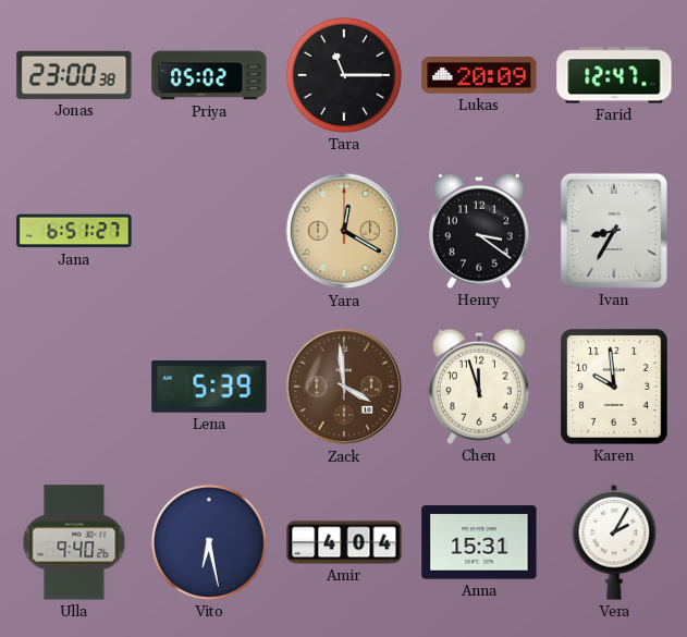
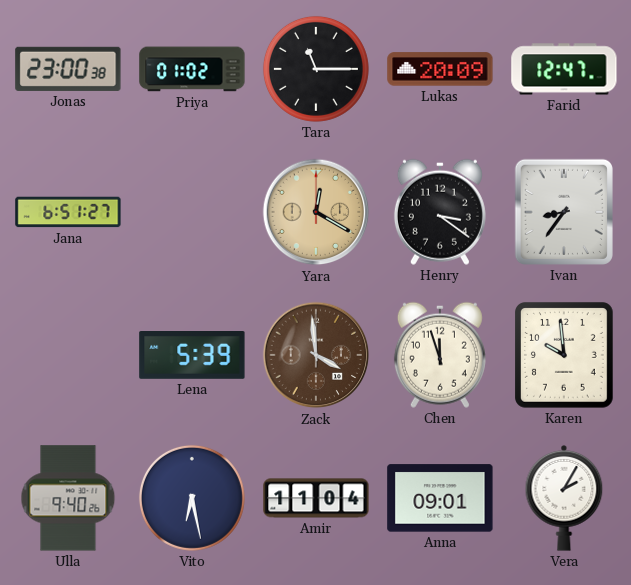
Priya: 05:02 -> 01:02
Ivan: 8:35 -> 8:36
Amir: 4:04 -> 11:04
Anna: 15:31 -> 09:01
